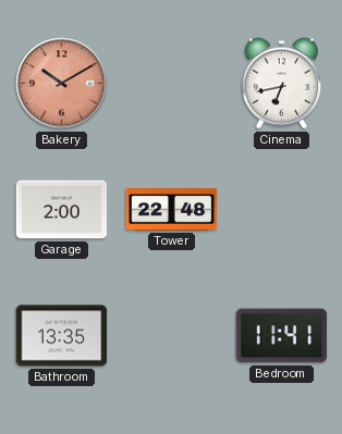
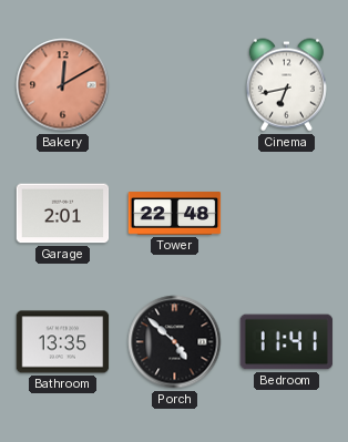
Bakery: 10:10 -> 12:10
Garage: 2:00 -> 2:01
Porch: none -> 4:52
